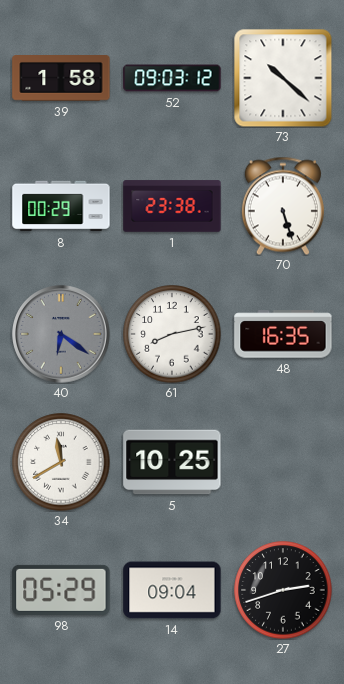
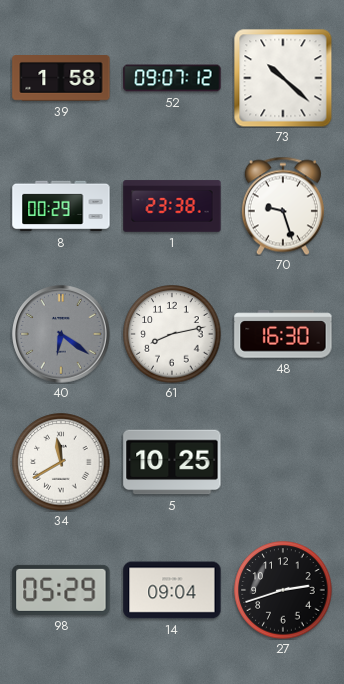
52: 09:03 -> 09:07
70: 5:27 -> 9:27
48: 16:35 -> 16:30
